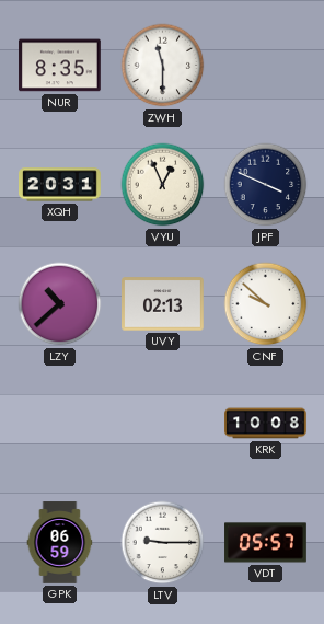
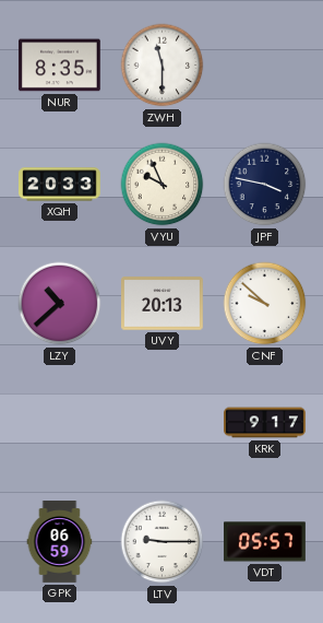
XQH: 20:31 -> 20:33
VYU: 12:56 -> 9:56
JPF: 3:49 -> 3:47
UVY: 02:13 -> 20:13
KRK: 10:08 -> 9:17
